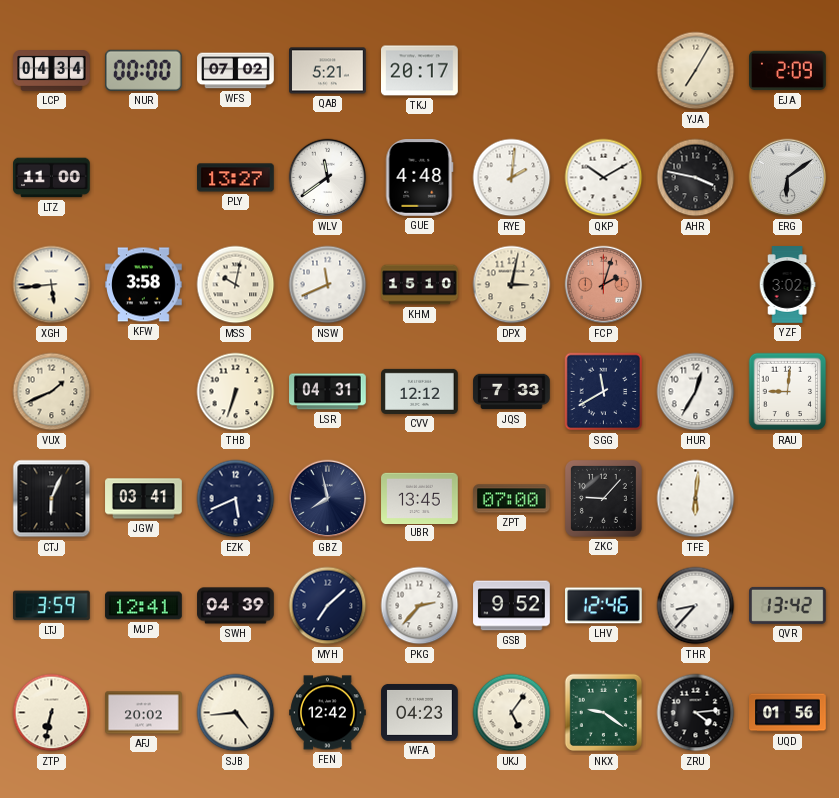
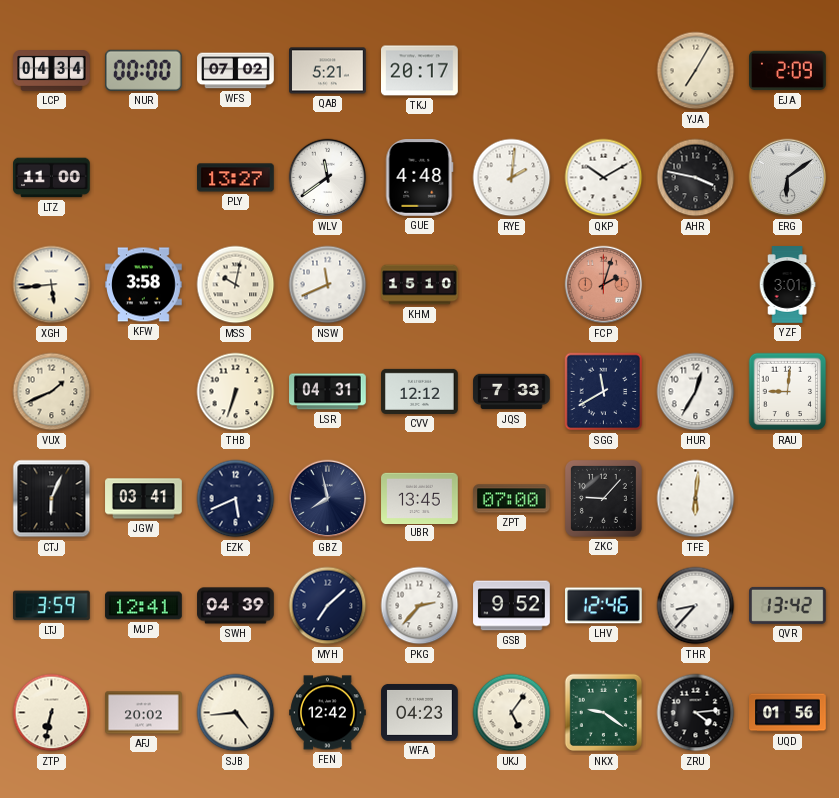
DPX: 3:02 -> none
YZF: 3:02 -> 3:01
